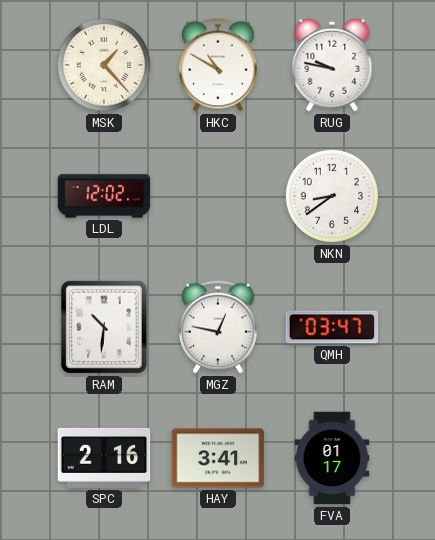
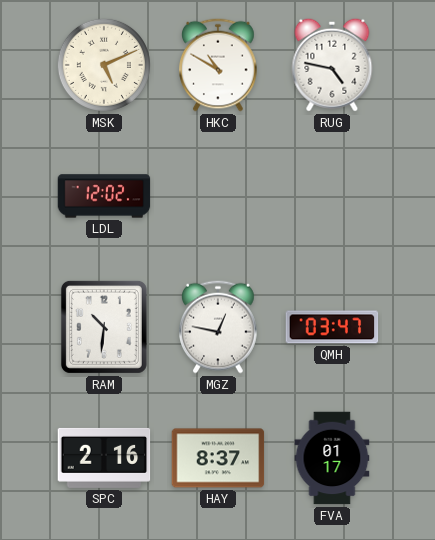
MSK: 1:23 -> 5:11
RUG: 9:47 -> 4:47
NKN: 8:39 -> none
HAY: 3:41 -> 8:37
